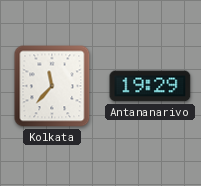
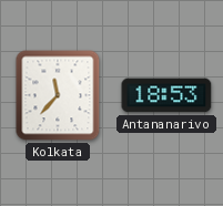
Antananarivo: 19:29 -> 18:53
